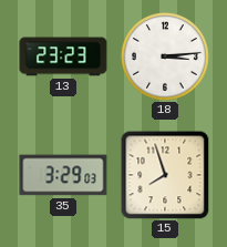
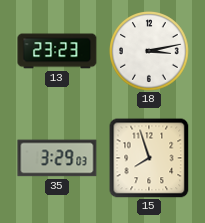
18: 3:14 -> 3:13
